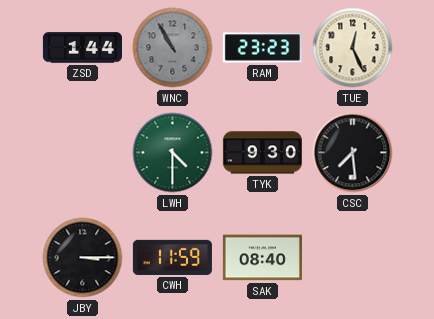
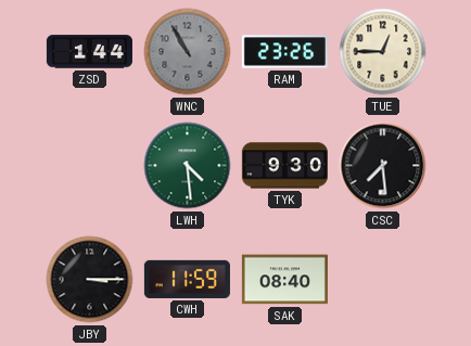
RAM: 23:23 -> 23:26
TUE: 12:26 -> 12:45
LWH: 4:30 -> 4:29
